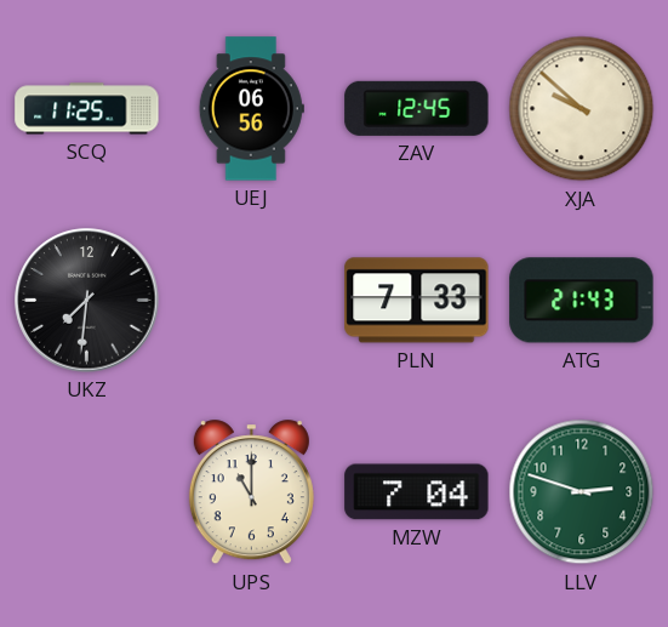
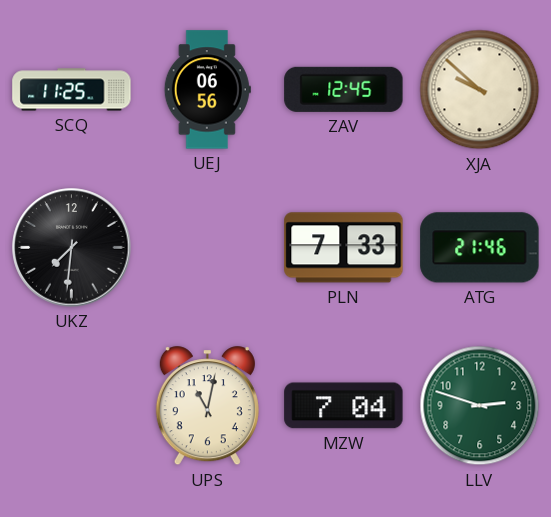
ATG: 21:43 -> 21:46
UPS: 11:00 -> 11:02
